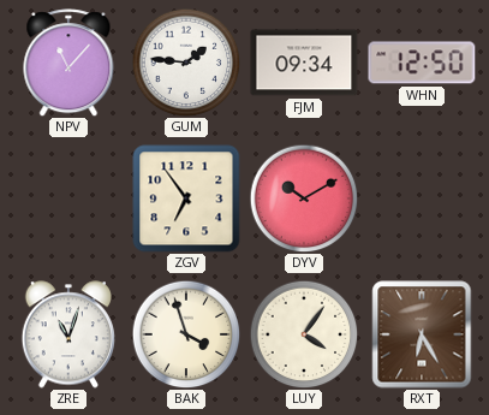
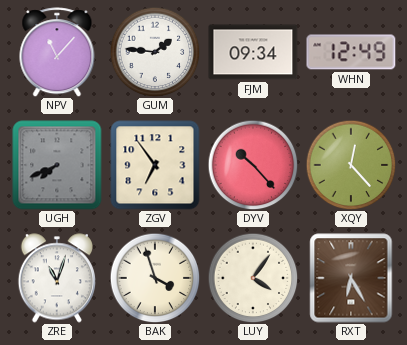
WHN: 12:50 -> 12:49
UGH: none -> 7:41
DYV: 10:10 -> 10:23
XQY: none -> 12:23
